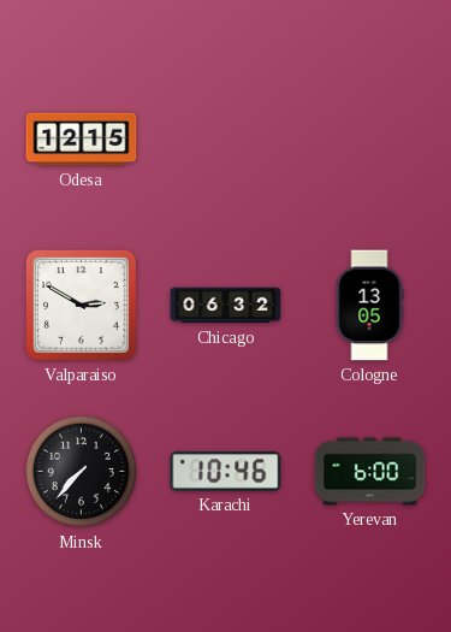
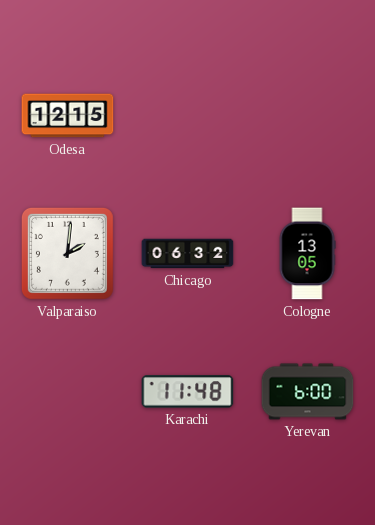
Valparaiso: 2:50 -> 2:01
Minsk: 7:37 -> none
Karachi: 10:46 -> 11:48
